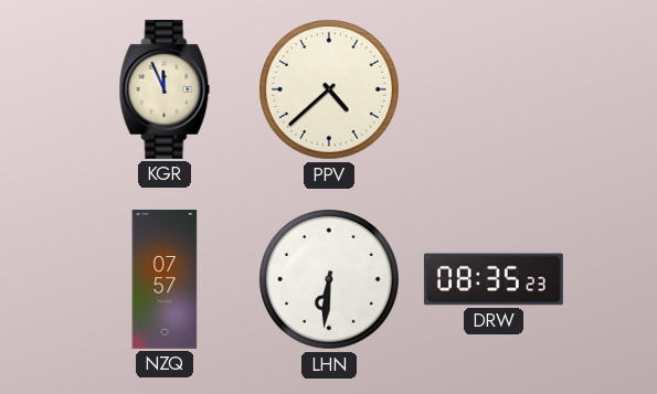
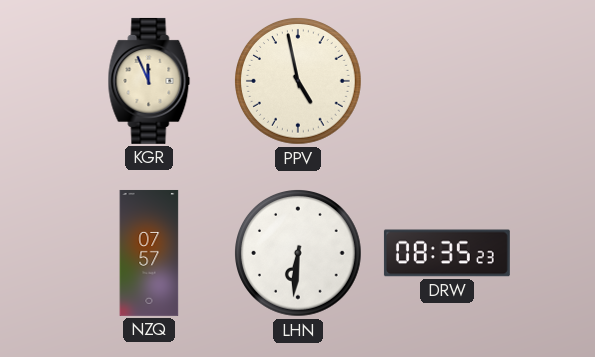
PPV: 4:38 -> 4:58
